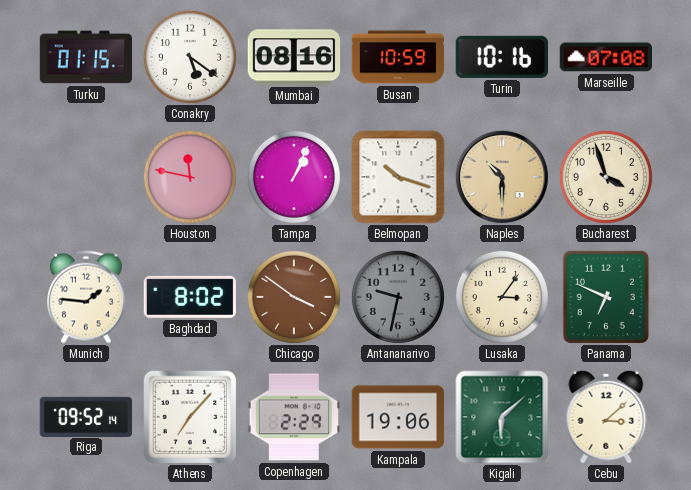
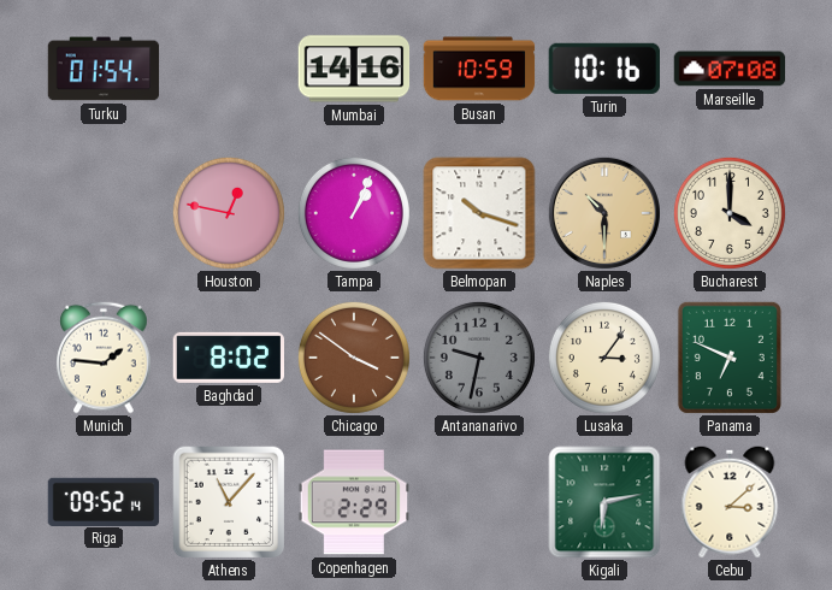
Turku: 01:15 -> 01:54
Conakry: 5:21 -> none
Mumbai: 08:16 -> 14:16
Houston: 11:47 -> 12:47
Bucharest: 3:57 -> 4:00
Athens: 7:07 -> 11:07
Kampala: 19:06 -> none
Kigali: 6:08 -> 6:13
